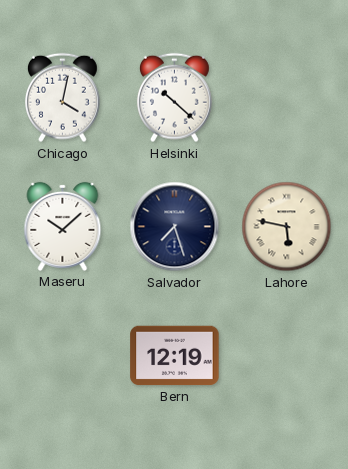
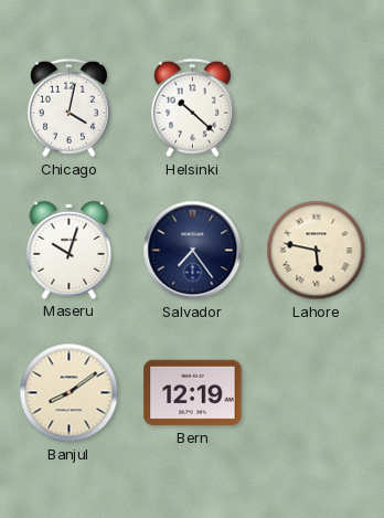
Maseru: 10:08 -> 10:03
Salvador: 7:27 -> 7:24
Banjul: none -> 8:09
